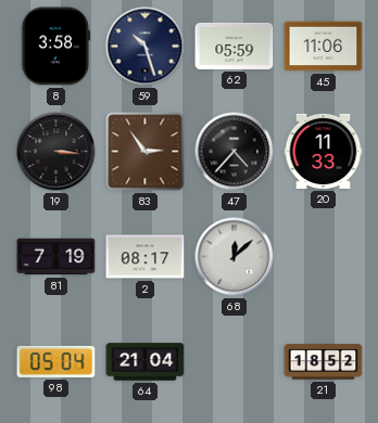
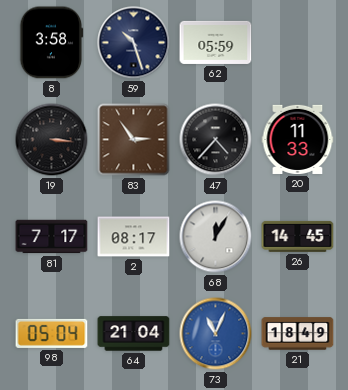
45: 11:06 -> none
81: 7:19 -> 7:17
68: 12:08 -> 12:05
26: none -> 14:45
73: none -> 11:04
21: 18:52 -> 18:49
